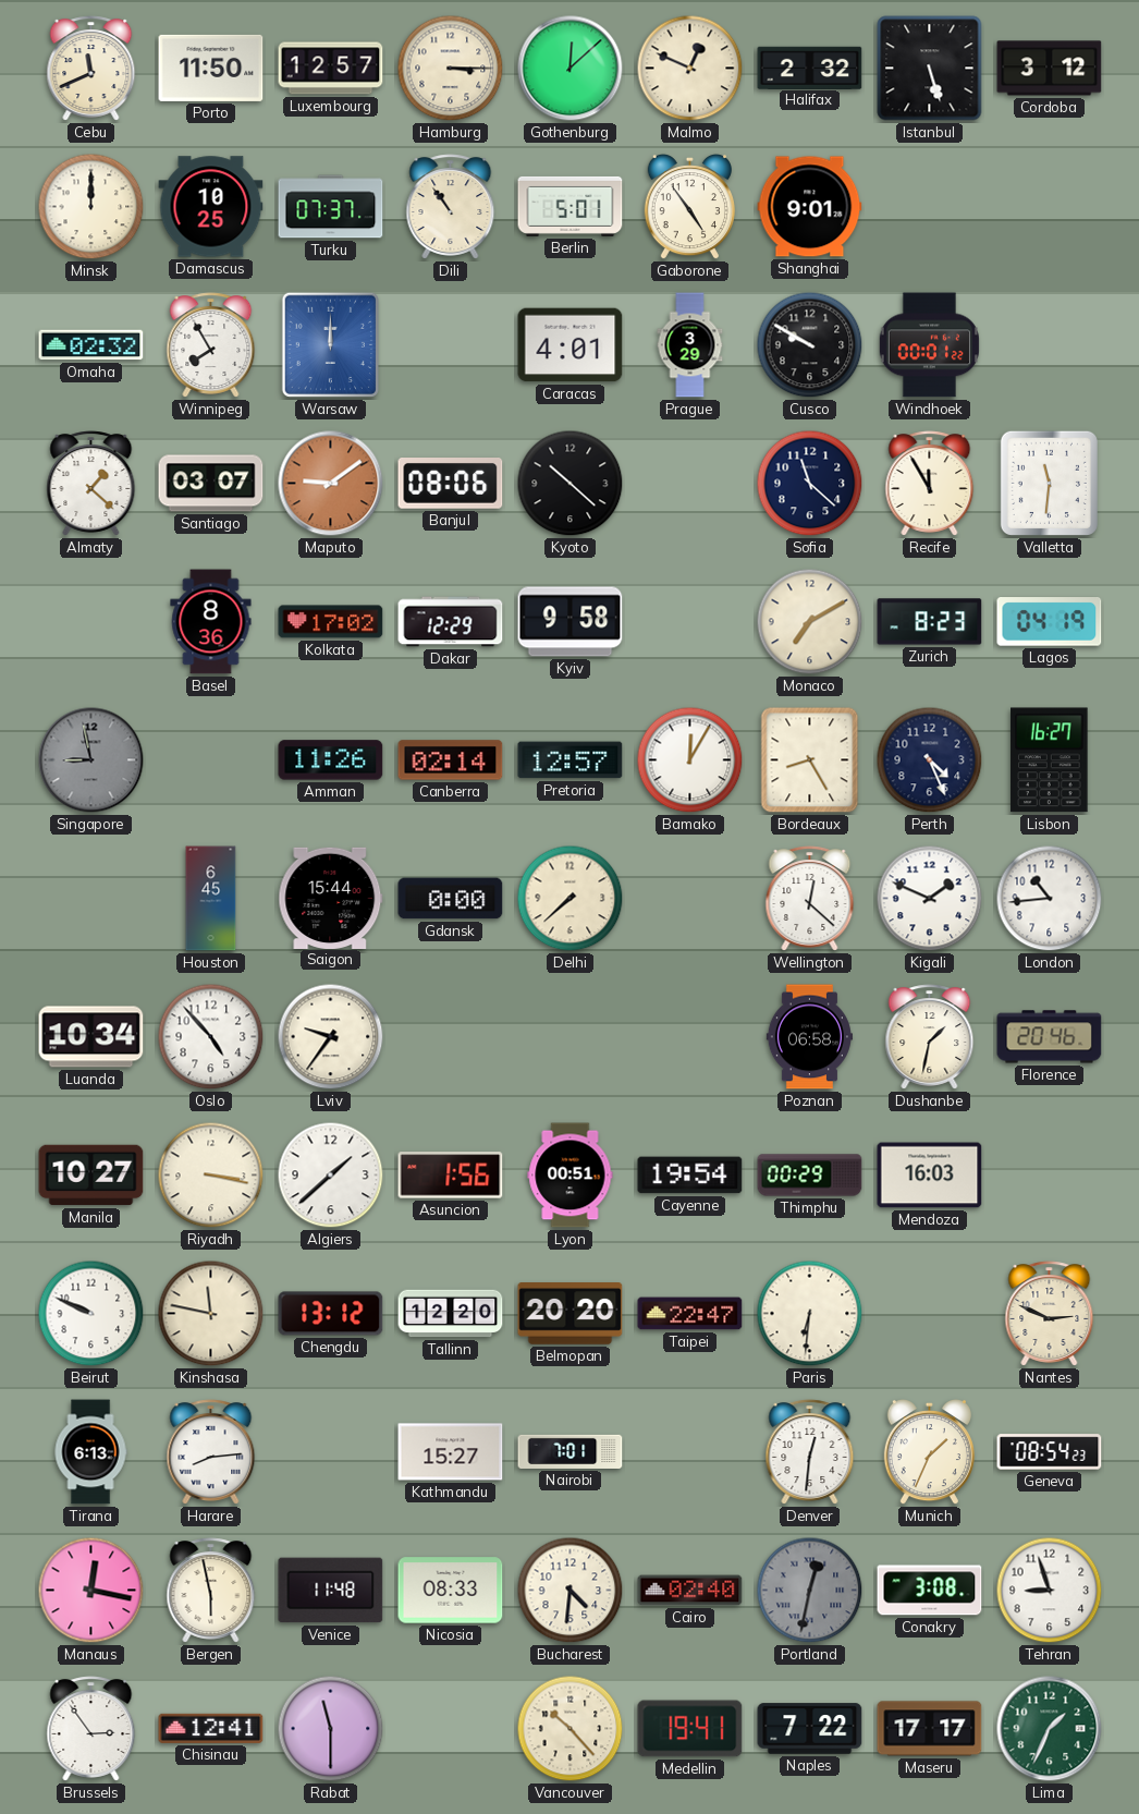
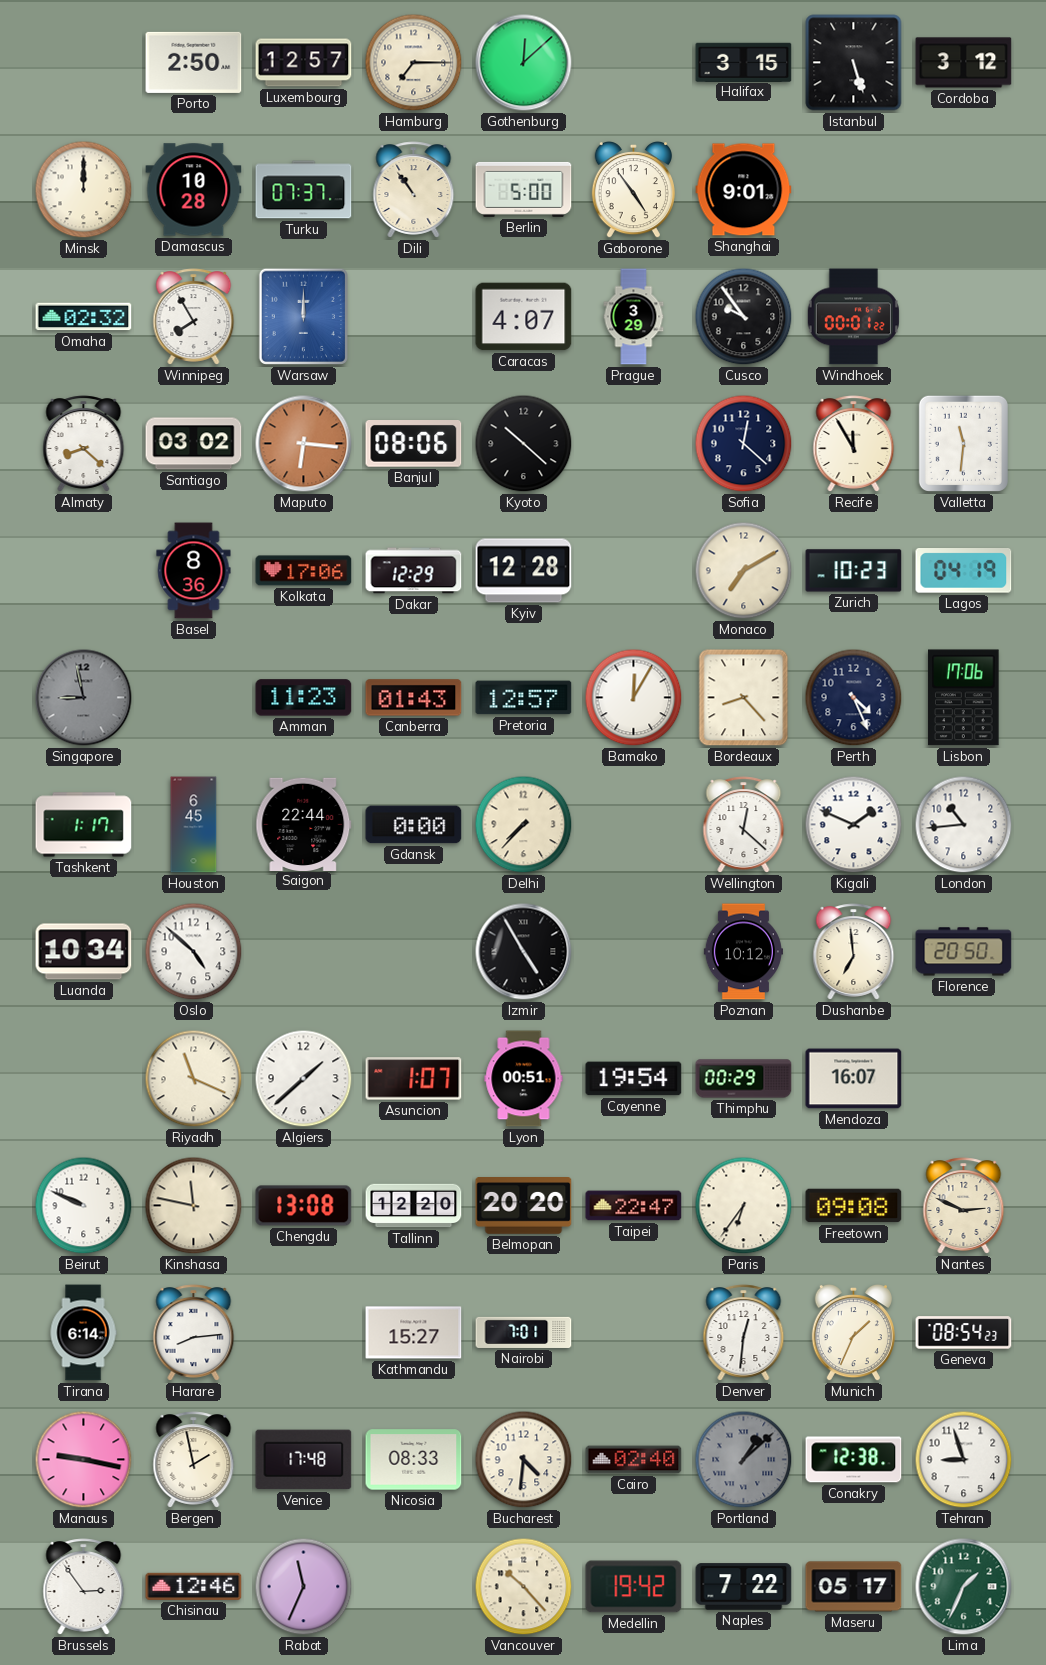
Cebu: 11:41 -> none
Porto: 11:50 -> 2:50
Hamburg: 3:15 -> 7:15
Malmo: 12:49 -> none
Halifax: 2:32 -> 3:15
Damascus: 10:25 -> 10:28
Berlin: 5:01 -> 5:00
Caracas: 4:01 -> 4:07
Cusco: 9:50 -> 9:54
Almaty: 1:22 -> 8:22
Santiago: 03:07 -> 03:02
Maputo: 9:09 -> 6:16
Sofia: 11:22 -> 12:22
Kolkata: 17:02 -> 17:06
Kyiv: 9:58 -> 12:28
Zurich: 8:23 -> 10:23
Amman: 11:26 -> 11:23
Canberra: 02:14 -> 01:43
Bordeaux: 8:25 -> 8:23
Lisbon: 16:27 -> 17:06
Tashkent: none -> 1:17
Saigon: 15:44 -> 22:44
Delhi: 7:38 -> 7:37
Oslo: 4:53 -> 4:52
Lviv: 9:36 -> none
Izmir: none -> 4:55
Poznan: 06:58 -> 10:12
Dushanbe: 1:32 -> 6:59
Florence: 20:46 -> 20:50
Manila: 10:27 -> none
Riyadh: 3:17 -> 11:19
Asuncion: 1:56 -> 1:07
Mendoza: 16:03 -> 16:07
Chengdu: 13:12 -> 13:08
Paris: 6:31 -> 6:36
Freetown: none -> 09:08
Tirana: 6:13 -> 6:14
Manaus: 12:17 -> 9:17
Bergen: 5:58 -> 1:58
Venice: 11:48 -> 17:48
Portland: 12:32 -> 1:08
Conakry: 3:08 -> 12:38
Chisinau: 12:41 -> 12:46
Rabat: 11:30 -> 11:34
Medellin: 19:41 -> 19:42
Maseru: 17:17 -> 05:17
